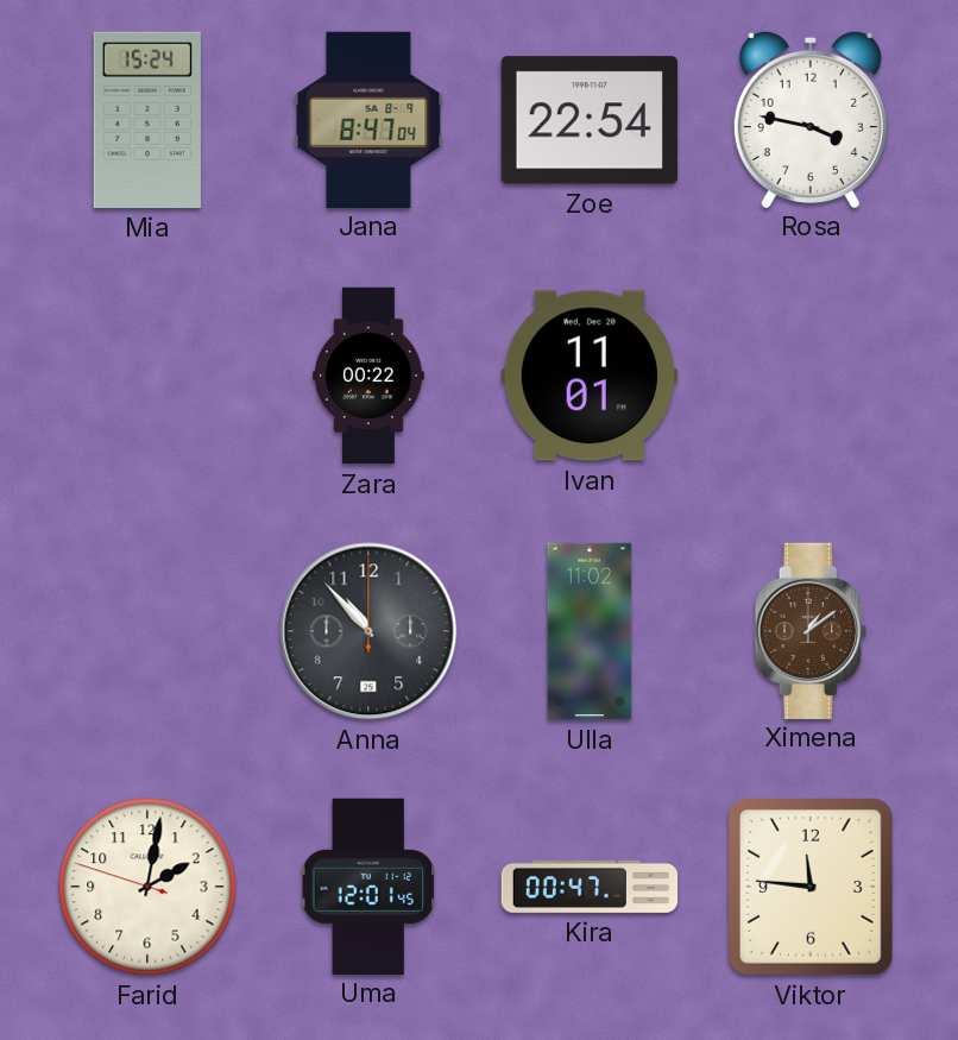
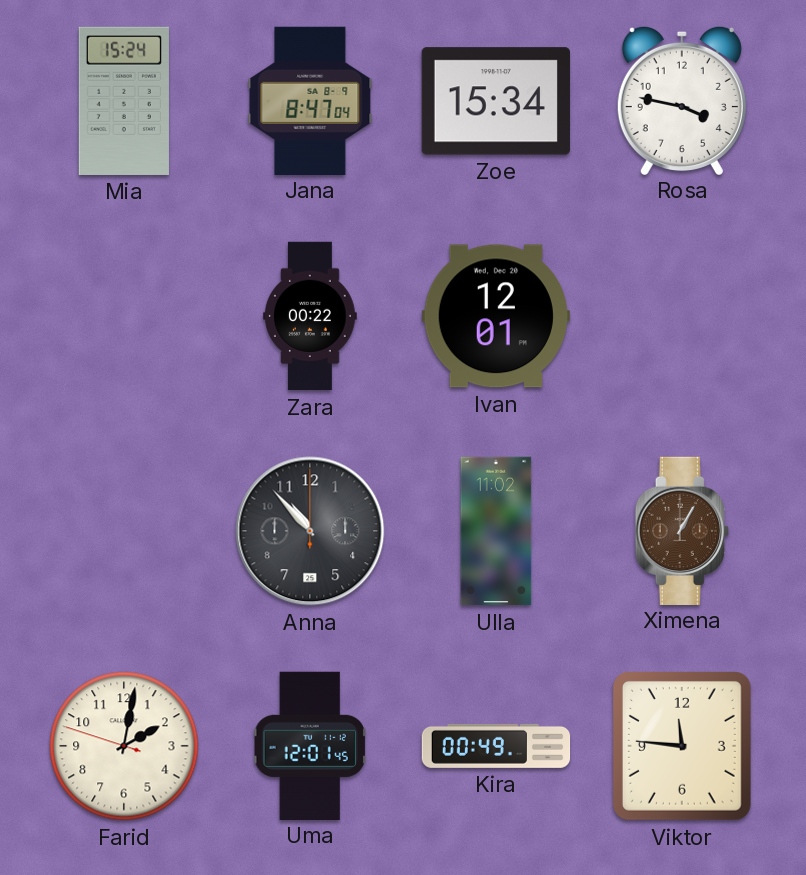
Zoe: 22:54 -> 15:34
Ivan: 11:01 -> 12:01
Ximena: 1:09 -> 1:05
Kira: 00:47 -> 00:49
